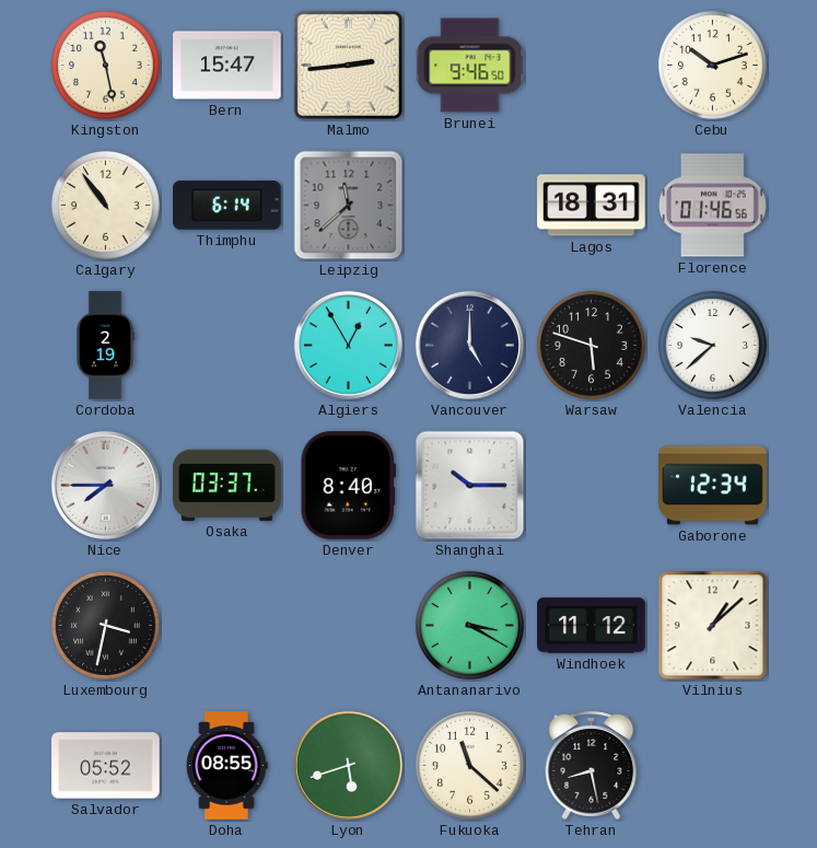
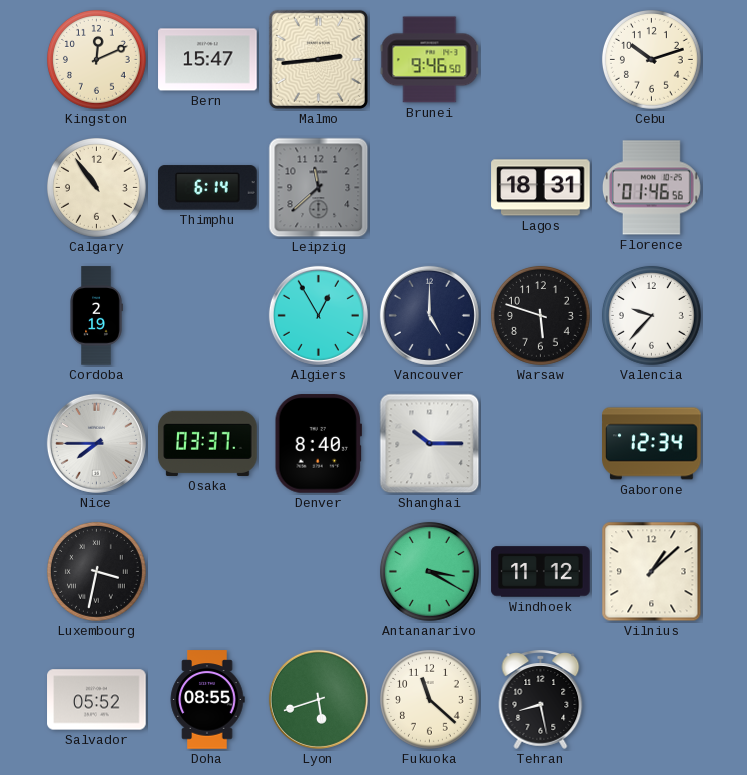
Kingston: 11:28 -> 12:11
Valencia: 9:38 -> 9:37
